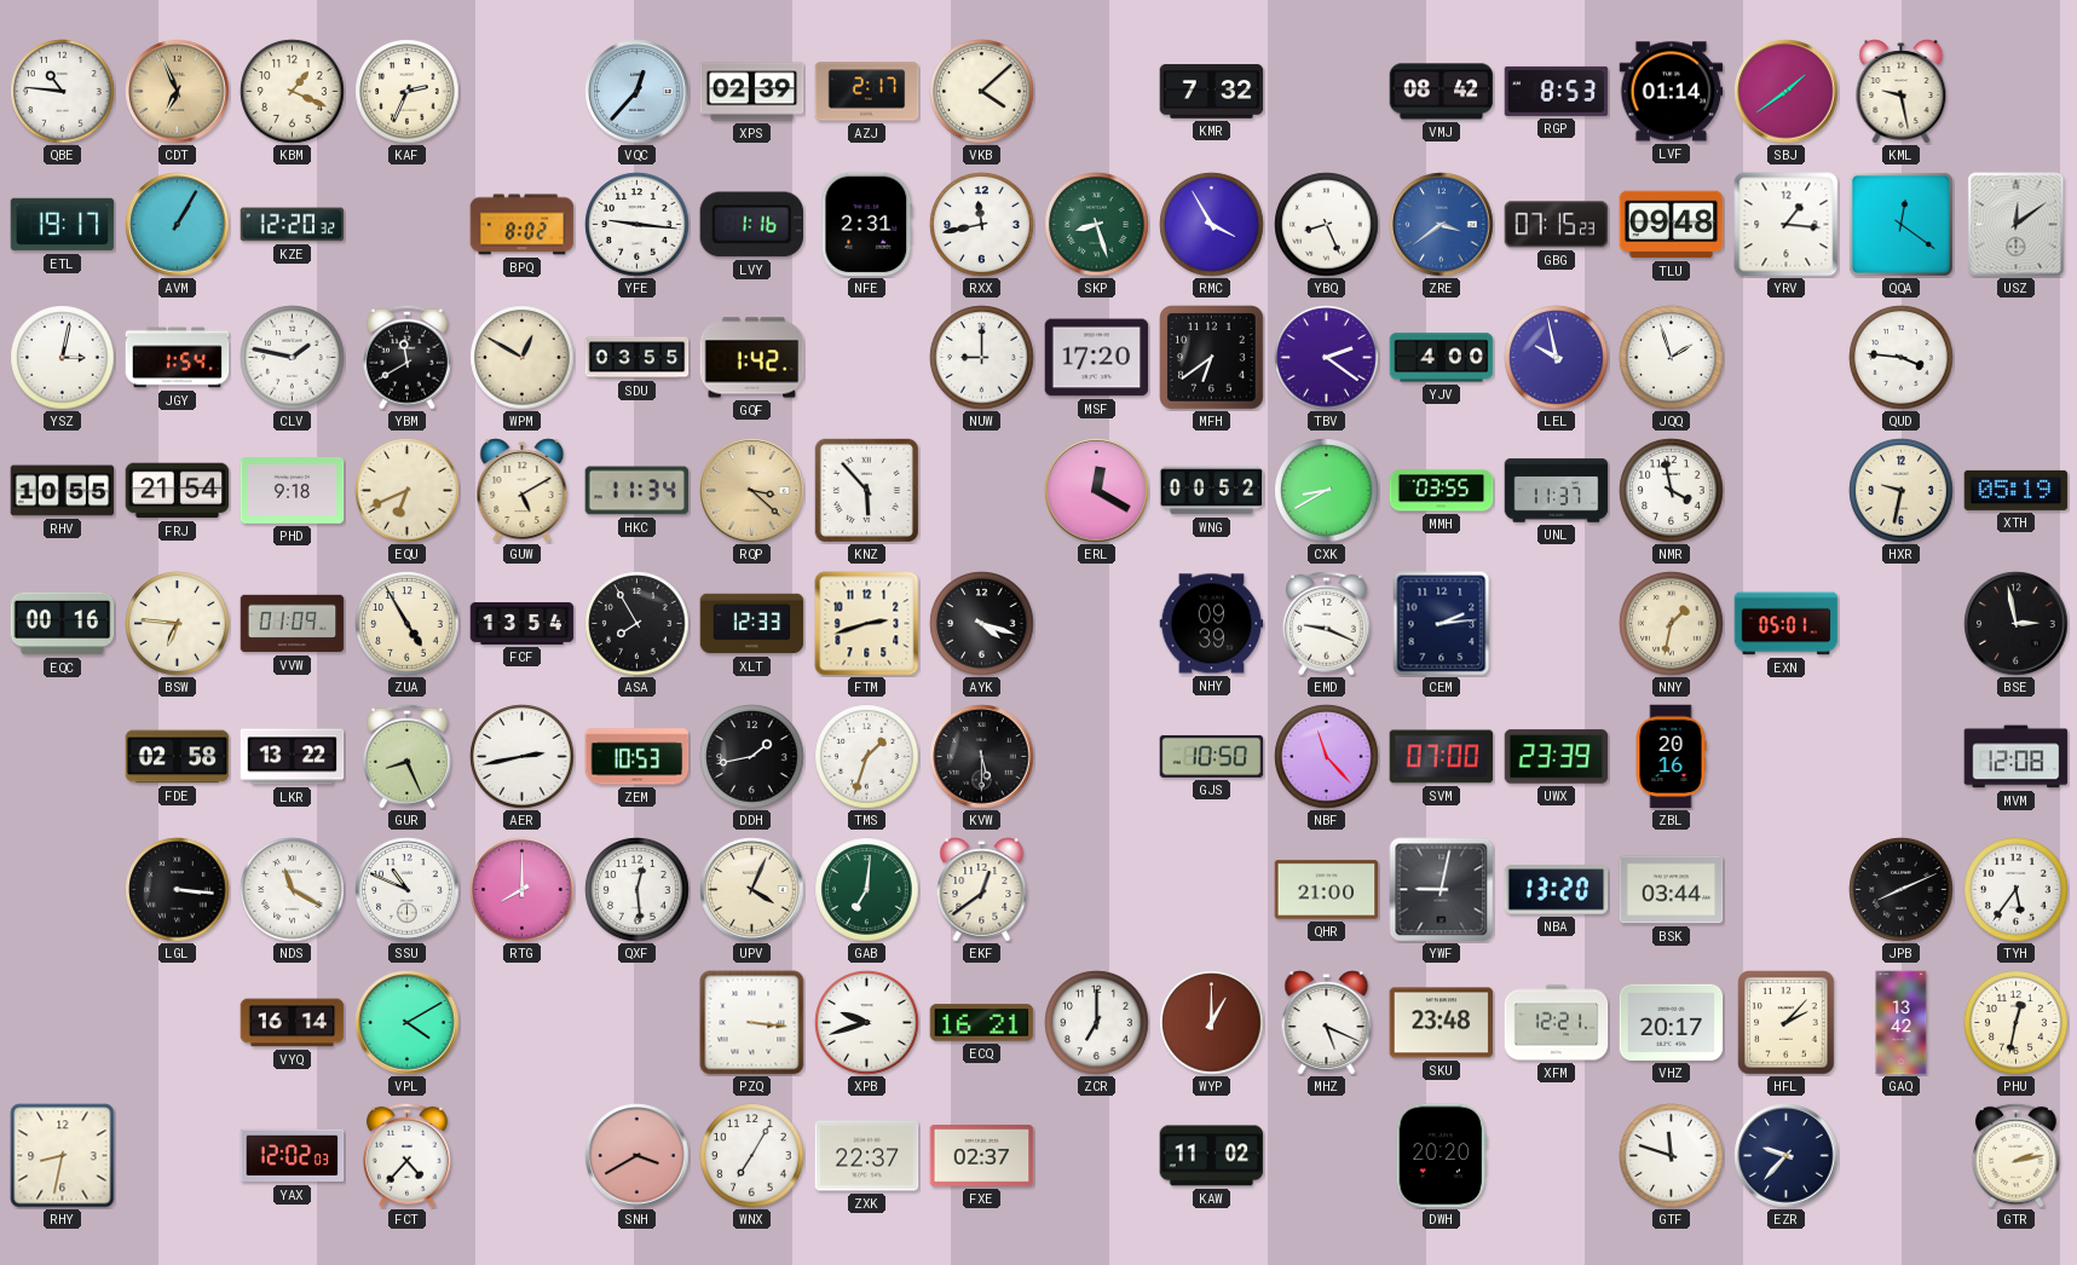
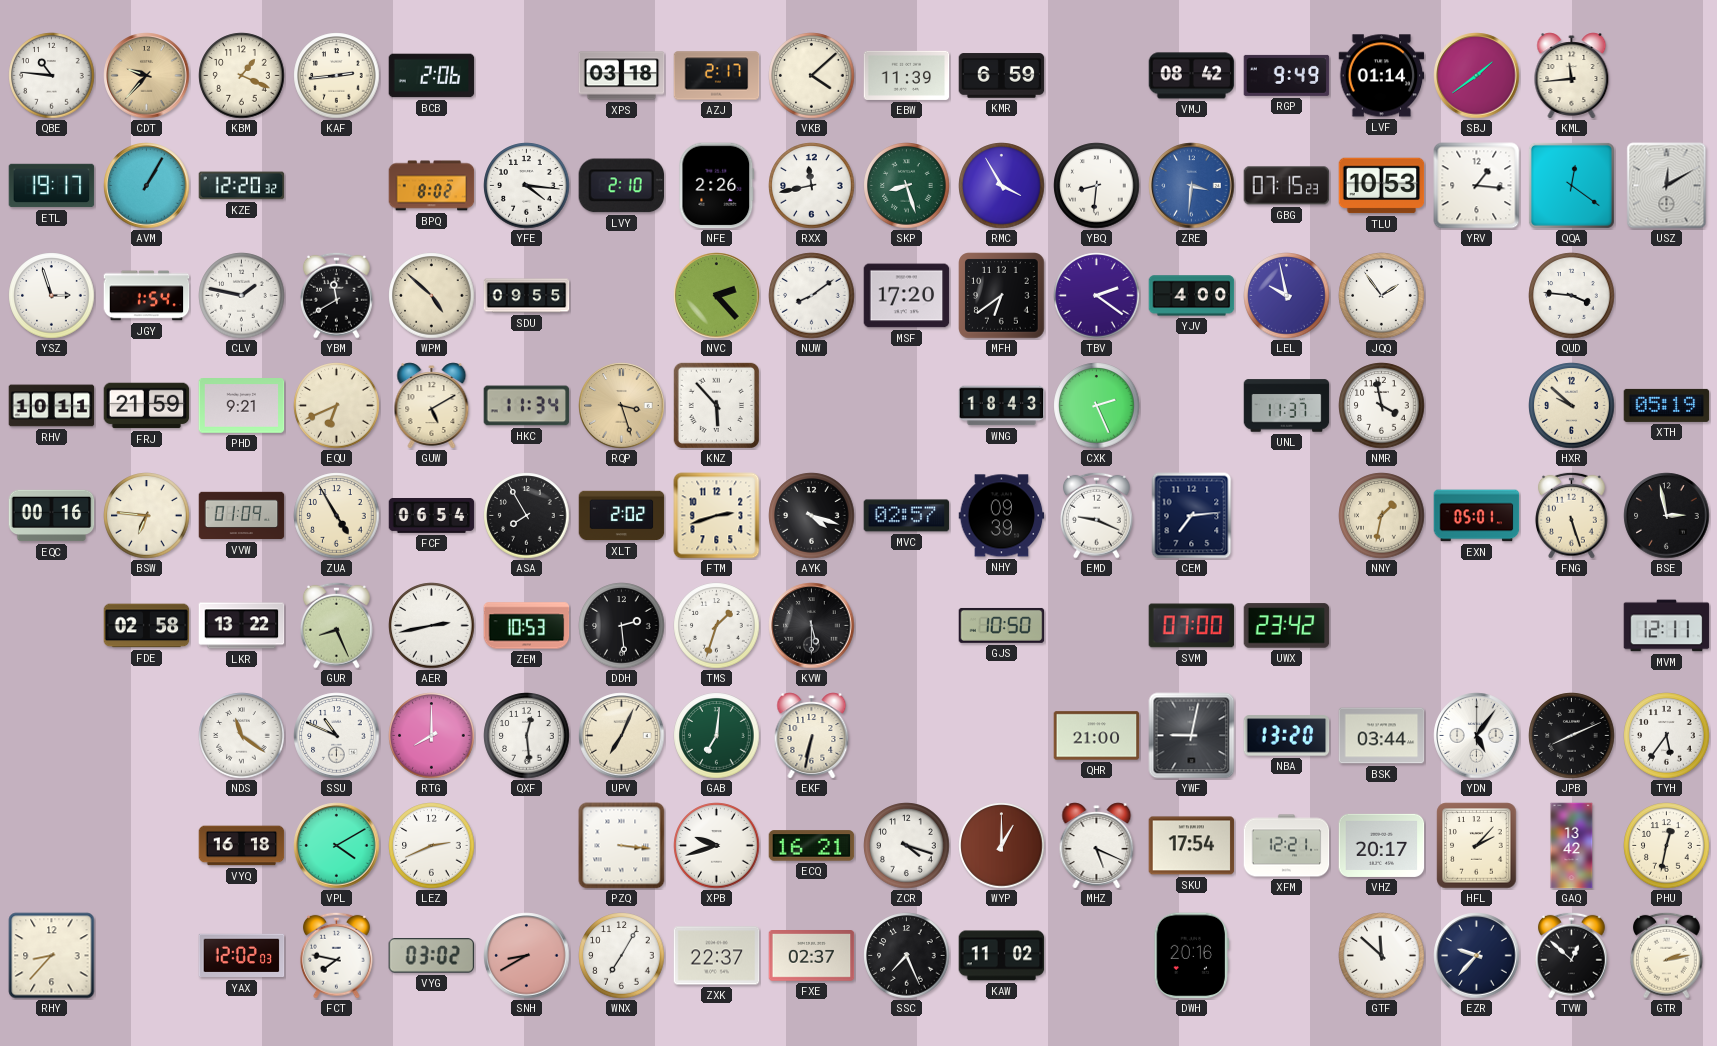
CDT: 6:56 -> 9:37
KAF: 2:34 -> 2:44
BCB: none -> 2:06
VQC: 12:37 -> none
XPS: 02:39 -> 03:18
EBW: none -> 11:39
KMR: 7:32 -> 6:59
RGP: 8:53 -> 9:49
KML: 9:28 -> 11:44
YFE: 9:16 -> 4:16
LVY: 1:16 -> 2:10
NFE: 2:31 -> 2:26
YBQ: 8:26 -> 8:31
ZRE: 3:39 -> 3:31
TLU: 09:48 -> 10:53
USZ: 12:09 -> 12:10
YSZ: 3:02 -> 2:57
WPM: 12:50 -> 4:52
SDU: 03:55 -> 09:55
GQF: 1:42 -> none
NVC: none -> 2:23
NUW: 9:00 -> 8:09
JQQ: 1:57 -> 1:54
RHV: 10:55 -> 10:11
FRJ: 21:54 -> 21:59
PHD: 9:18 -> 9:21
RQP: 3:22 -> 3:27
ERL: 12:20 -> none
WNG: 00:52 -> 18:43
CXK: 8:40 -> 2:26
MMH: 03:55 -> none
HXR: 9:32 -> 9:52
FCF: 13:54 -> 06:54
XLT: 12:33 -> 2:02
MVC: none -> 02:57
CEM: 2:14 -> 7:14
FNG: none -> 5:27
DDH: 1:43 -> 2:29
NBF: 11:23 -> none
UWX: 23:39 -> 23:42
ZBL: 20:16 -> none
MVM: 12:08 -> 12:11
LGL: 3:16 -> none
NDS: 11:20 -> 11:21
UPV: 4:04 -> 7:04
EKF: 12:39 -> 6:32
YDN: none -> 5:06
VYQ: 16:14 -> 16:18
LEZ: none -> 2:41
ZCR: 7:00 -> 4:18
SKU: 23:48 -> 17:54
RHY: 8:32 -> 8:37
FCT: 4:37 -> 7:47
VYG: none -> 03:02
SNH: 3:40 -> 8:40
SSC: none -> 7:26
DWH: 20:20 -> 20:16
GTF: 11:48 -> 11:52
TVW: none -> 12:52
